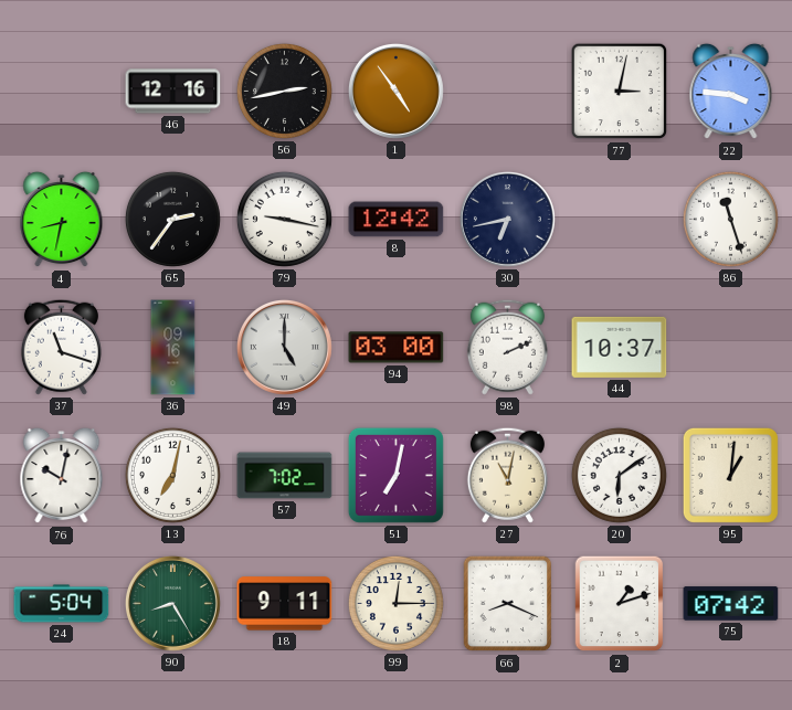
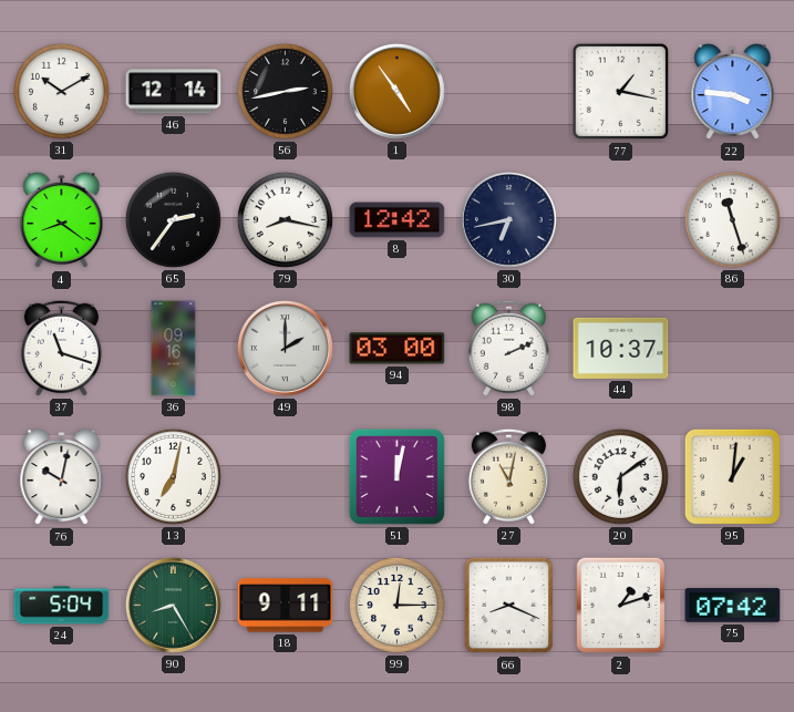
31: none -> 10:10
46: 12:16 -> 12:14
77: 3:02 -> 1:17
4: 8:32 -> 8:21
79: 9:17 -> 8:17
49: 5:00 -> 2:00
57: 7:02 -> none
51: 7:02 -> 12:02
